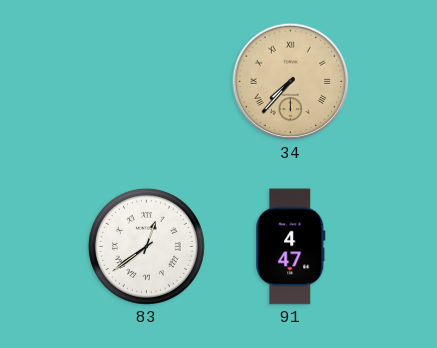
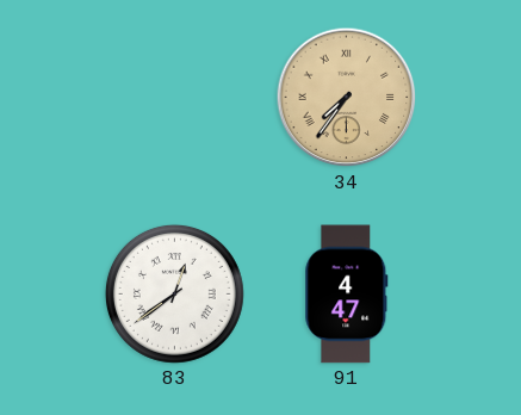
34: 7:37 -> 7:36
